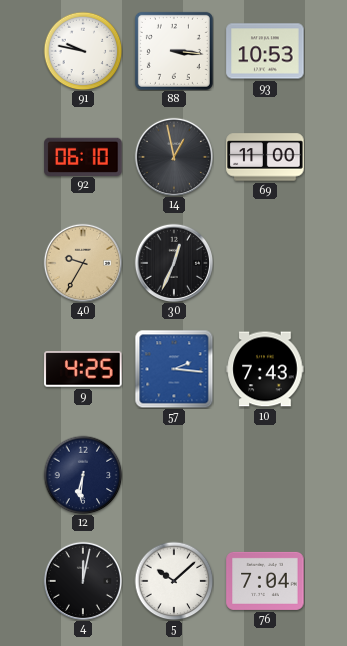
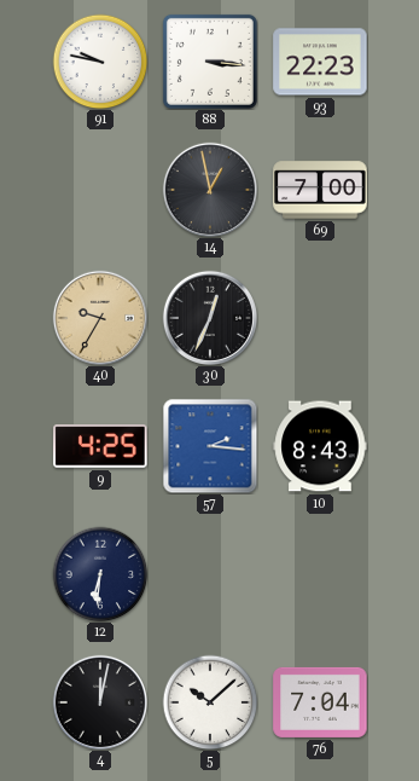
93: 10:53 -> 22:23
92: 06:10 -> none
69: 11:00 -> 7:00
10: 7:43 -> 8:43
